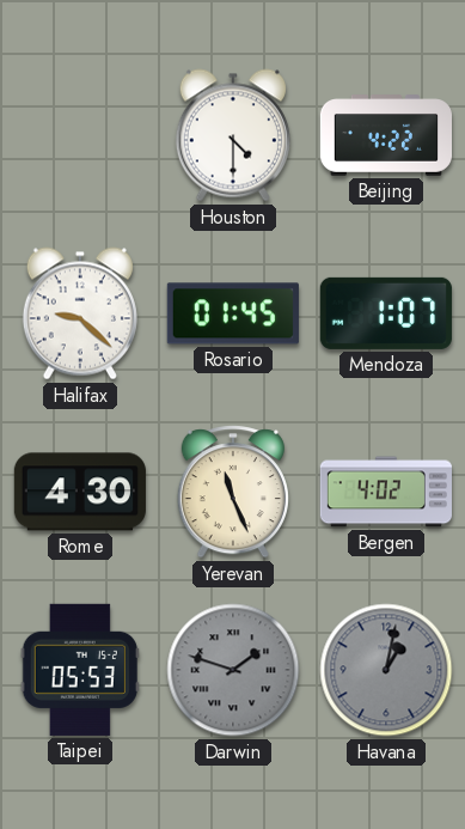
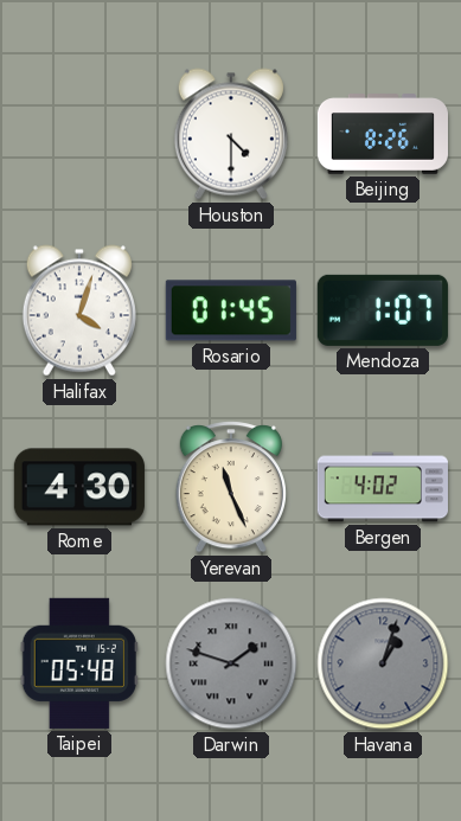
Beijing: 4:22 -> 8:26
Halifax: 9:22 -> 4:03
Taipei: 05:53 -> 05:48
Havana: 1:02 -> 1:03
